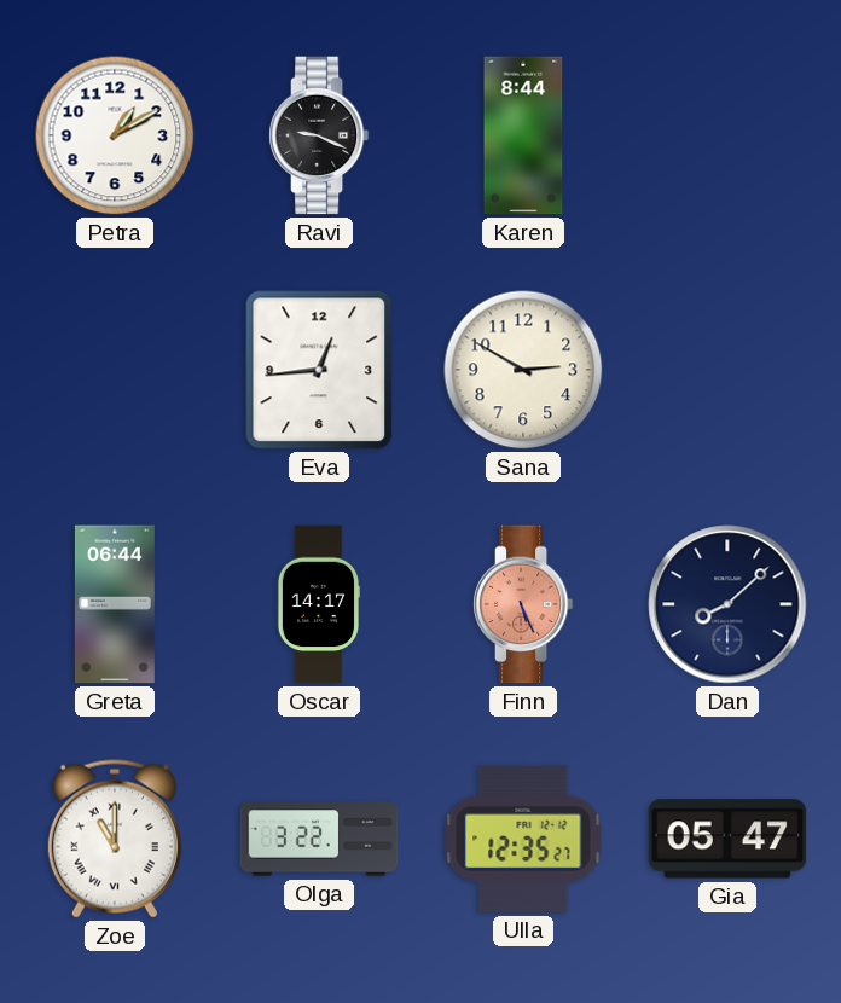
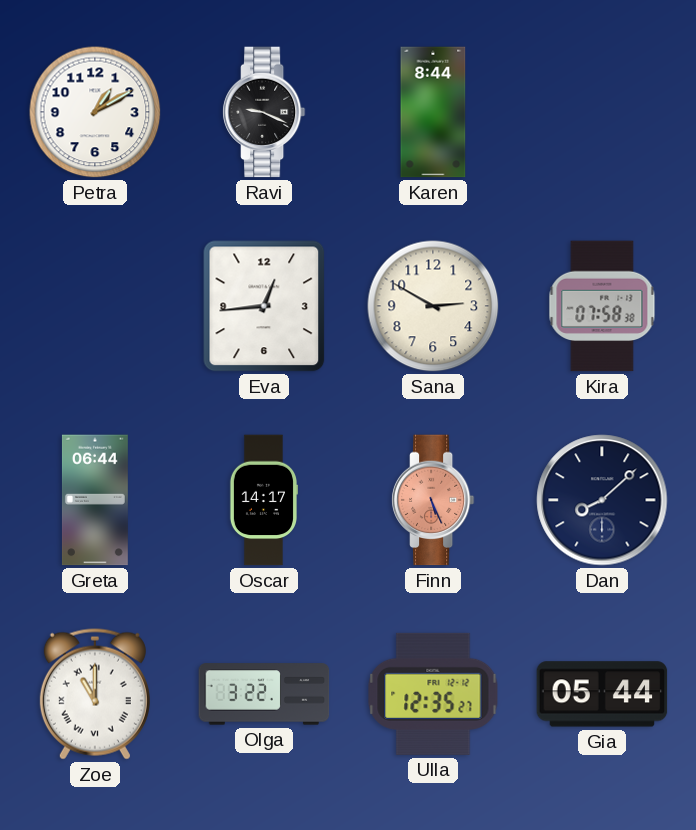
Kira: none -> 07:58
Gia: 05:47 -> 05:44
